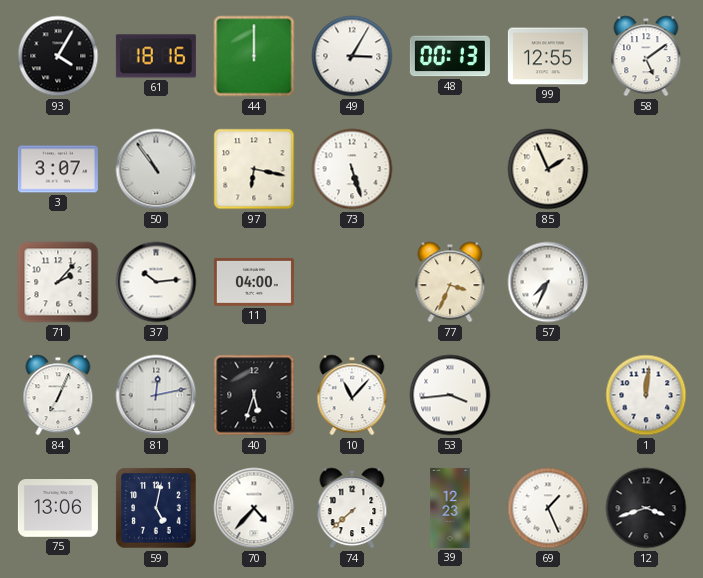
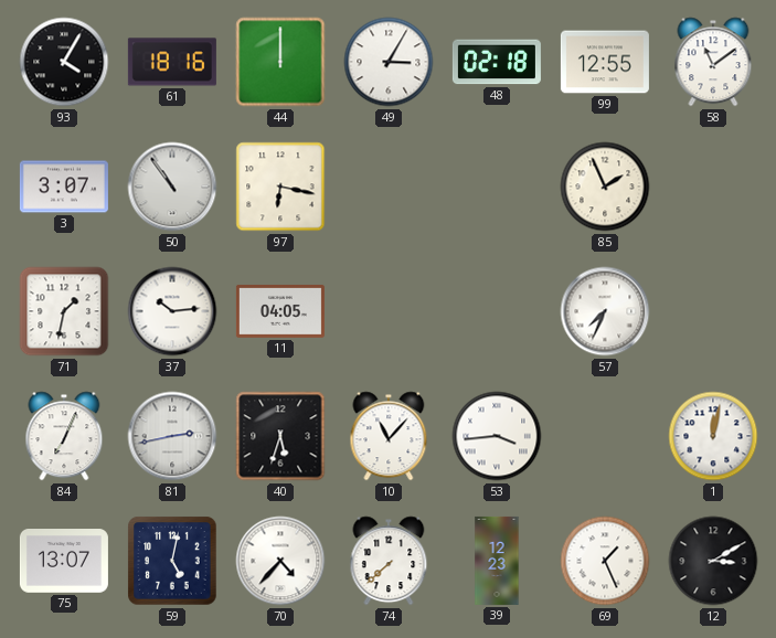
48: 00:13 -> 02:18
58: 5:09 -> 11:09
73: 5:27 -> none
71: 2:07 -> 1:32
11: 04:00 -> 04:05
77: 3:34 -> none
81: 12:13 -> 2:43
1: 12:01 -> 12:02
75: 13:06 -> 13:07
12: 3:42 -> 3:10
